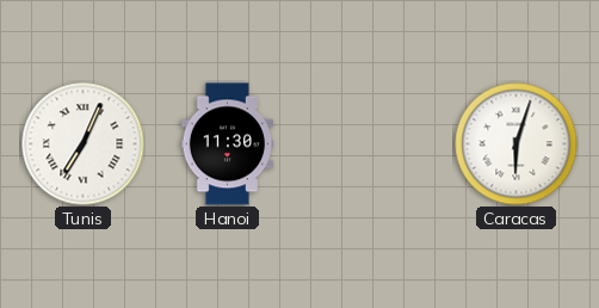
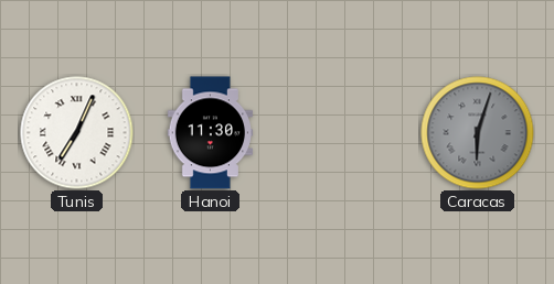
Caracas dial: white -> grey
